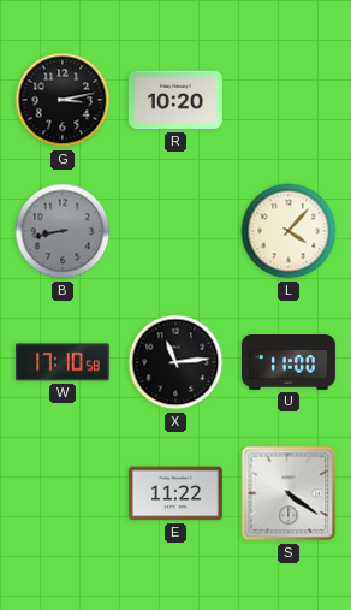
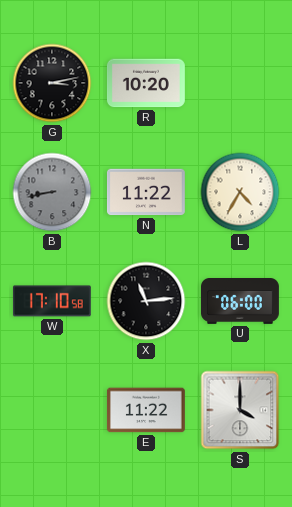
N: none -> 11:22
L: 4:07 -> 4:35
U: 11:00 -> 06:00
S: 4:21 -> 4:00
